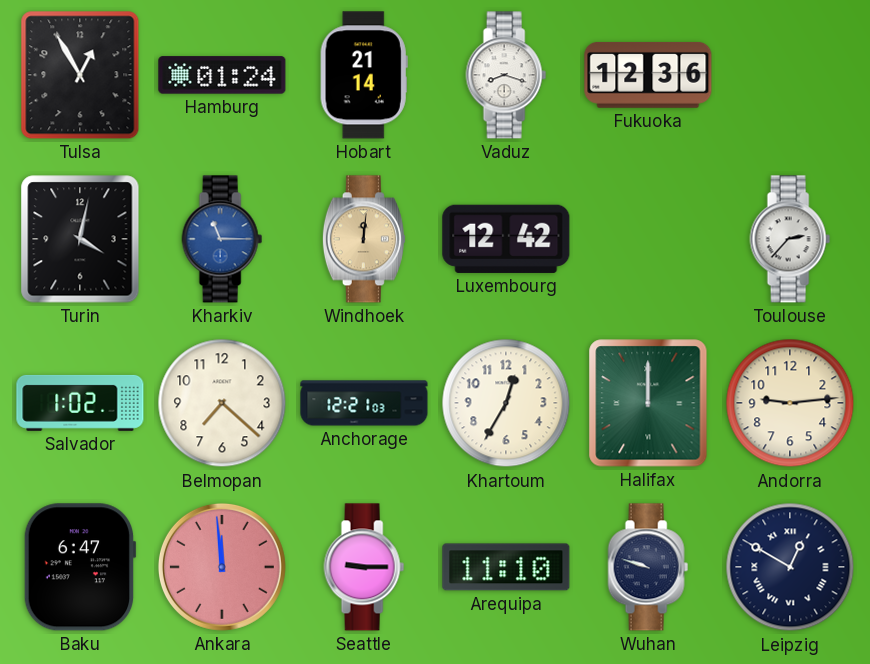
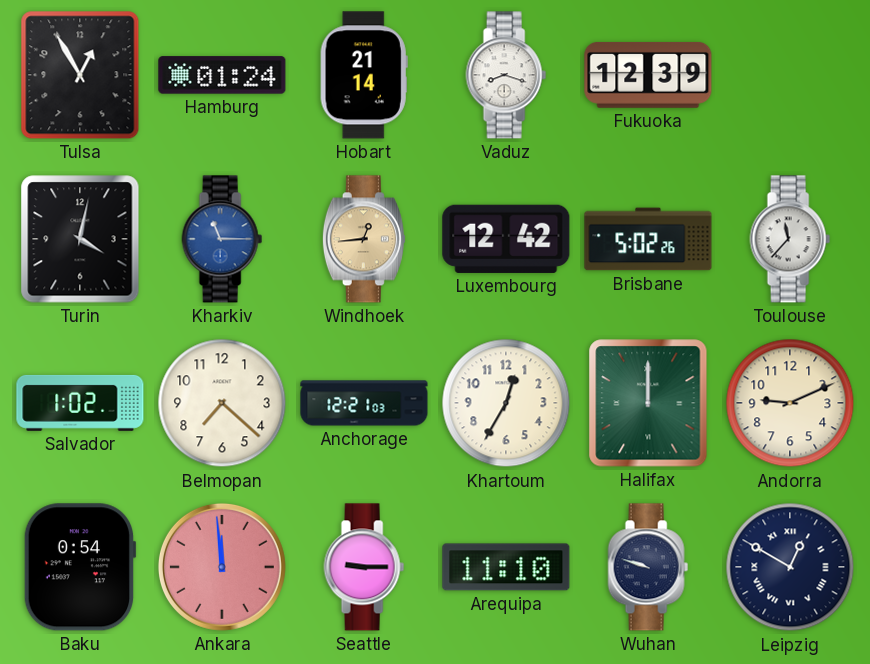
Fukuoka: 12:36 -> 12:39
Windhoek: 12:01 -> 12:44
Brisbane: none -> 5:02
Toulouse: 2:37 -> 11:37
Andorra: 9:14 -> 9:11
Baku: 6:47 -> 0:54
